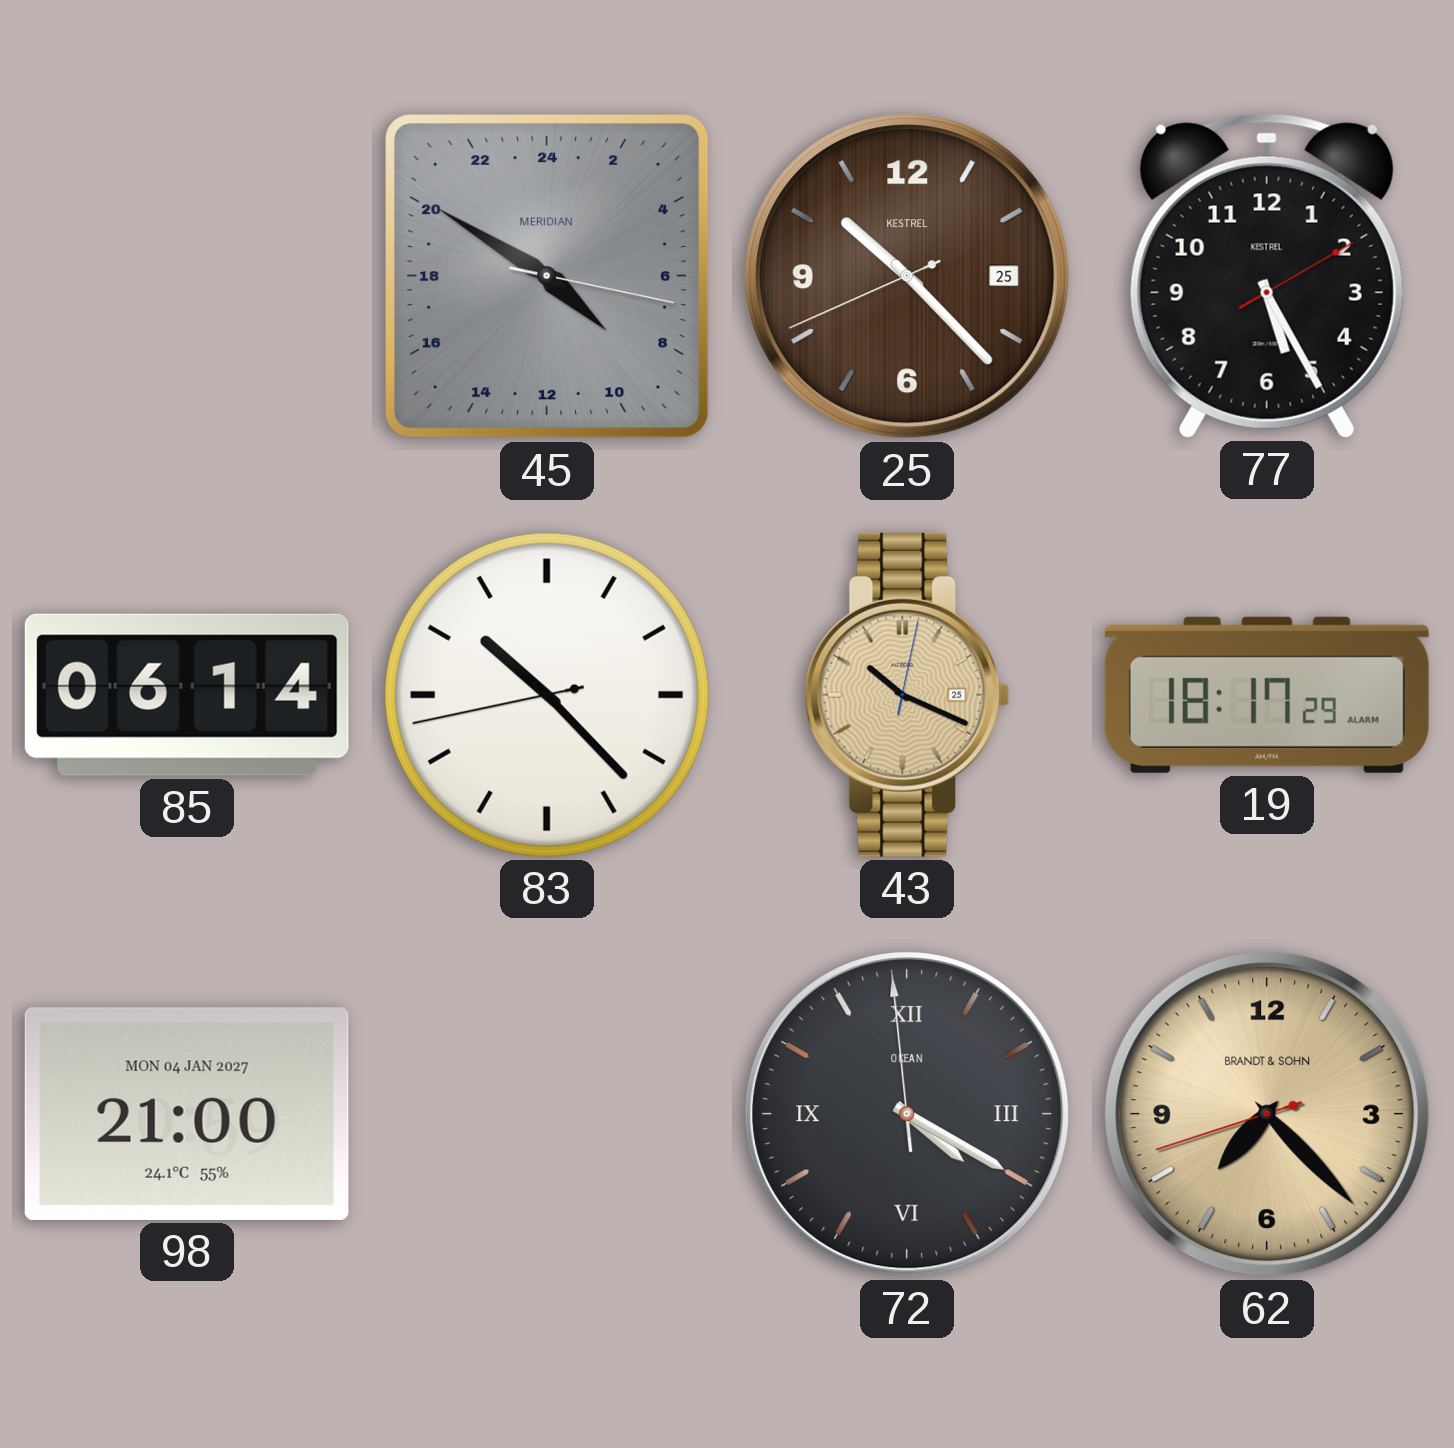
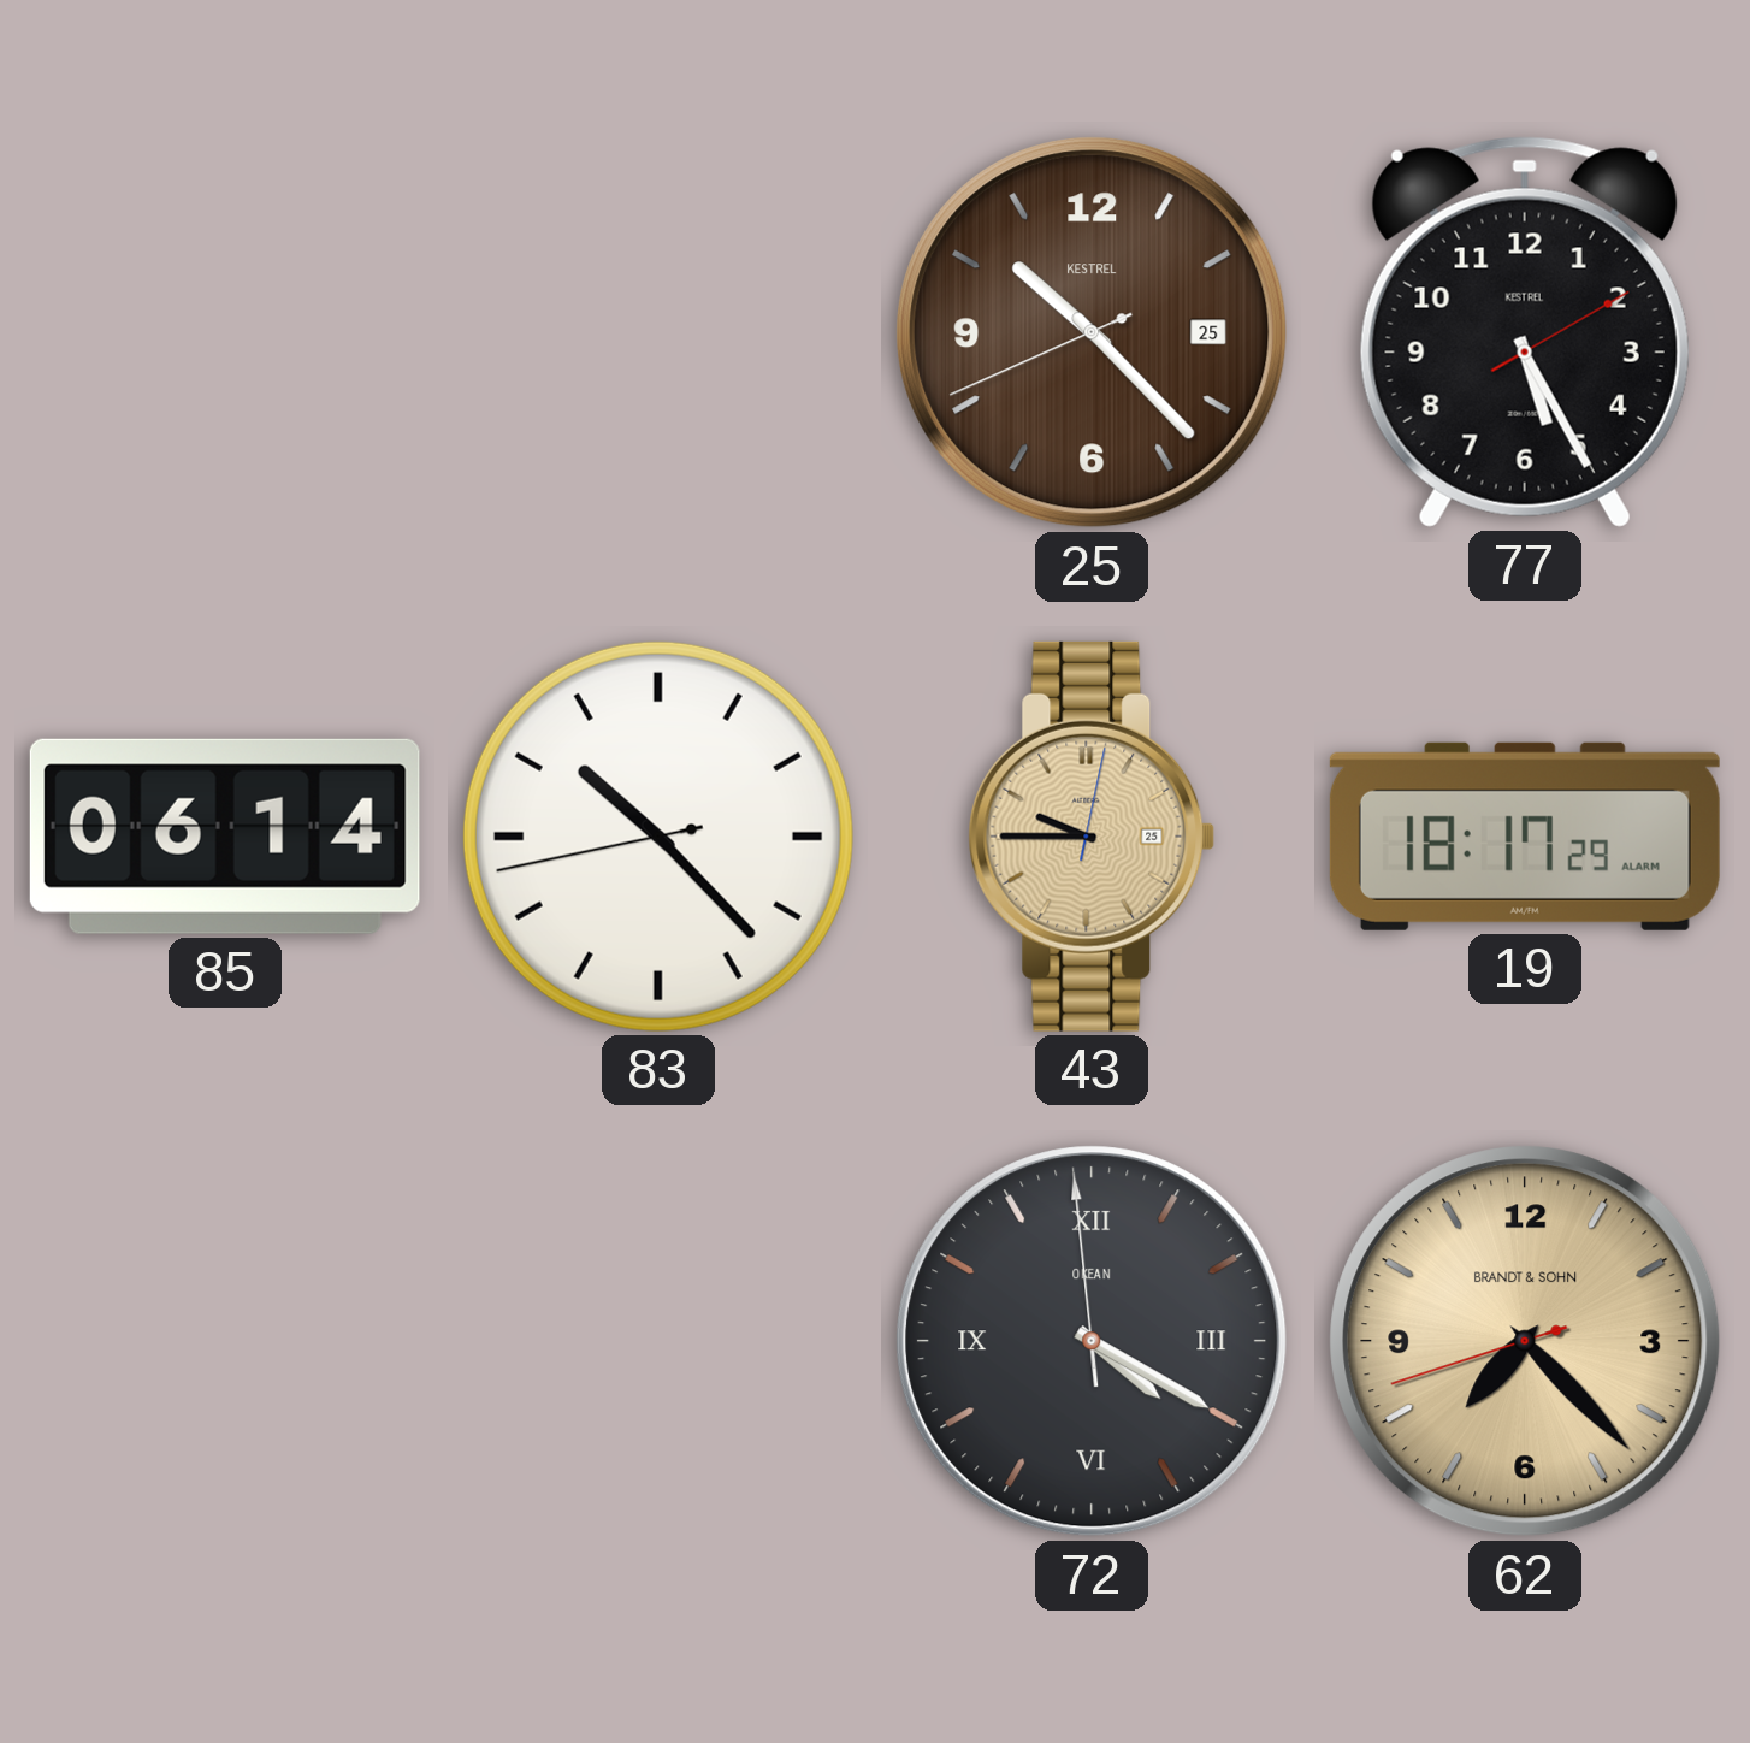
45: 8:50 -> none
43: 10:19 -> 9:45
98: 21:00 -> none
